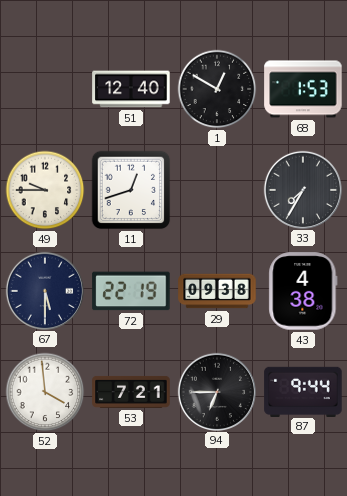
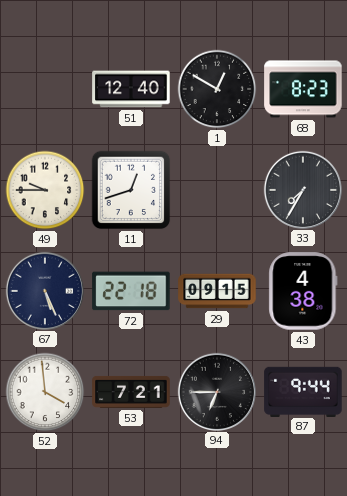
68: 1:53 -> 8:23
67: 5:30 -> 5:26
72: 22:19 -> 22:18
29: 09:38 -> 09:15
